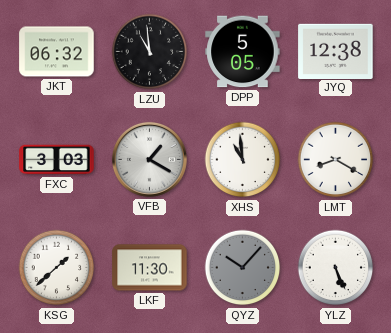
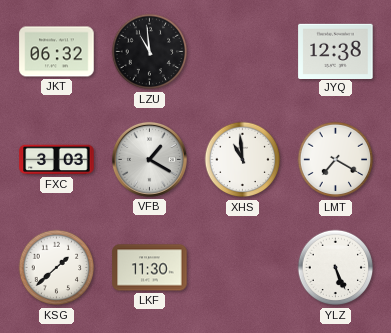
DPP: 5:05 -> none
LMT: 8:20 -> 7:20
QYZ: 10:07 -> none
